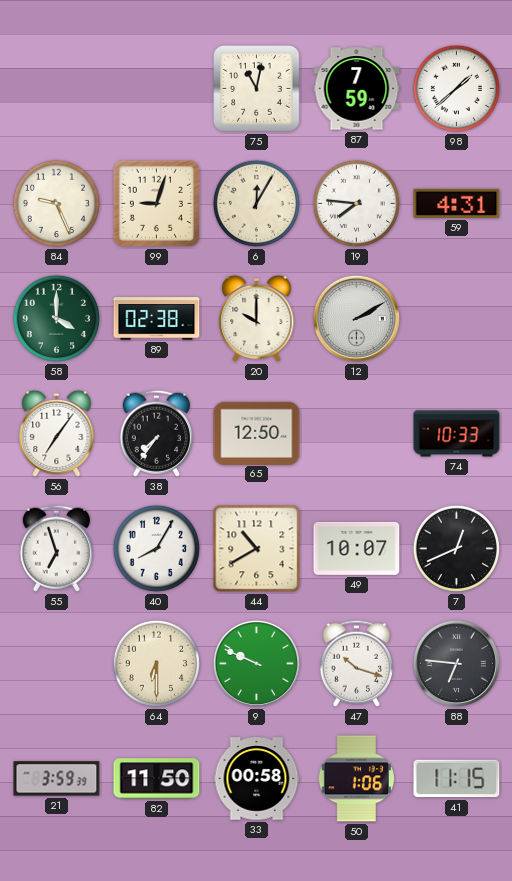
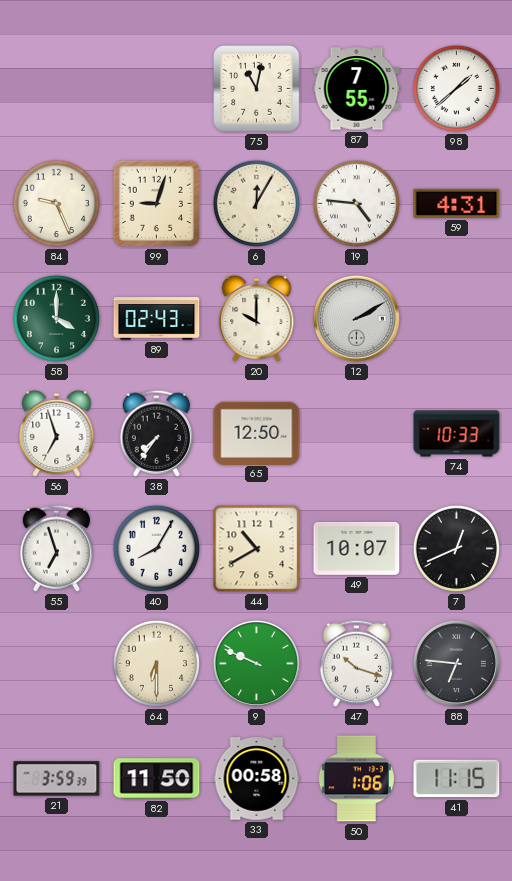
87: 7:59 -> 7:55
19: 7:46 -> 4:46
89: 02:38 -> 02:43
56: 7:06 -> 6:57
